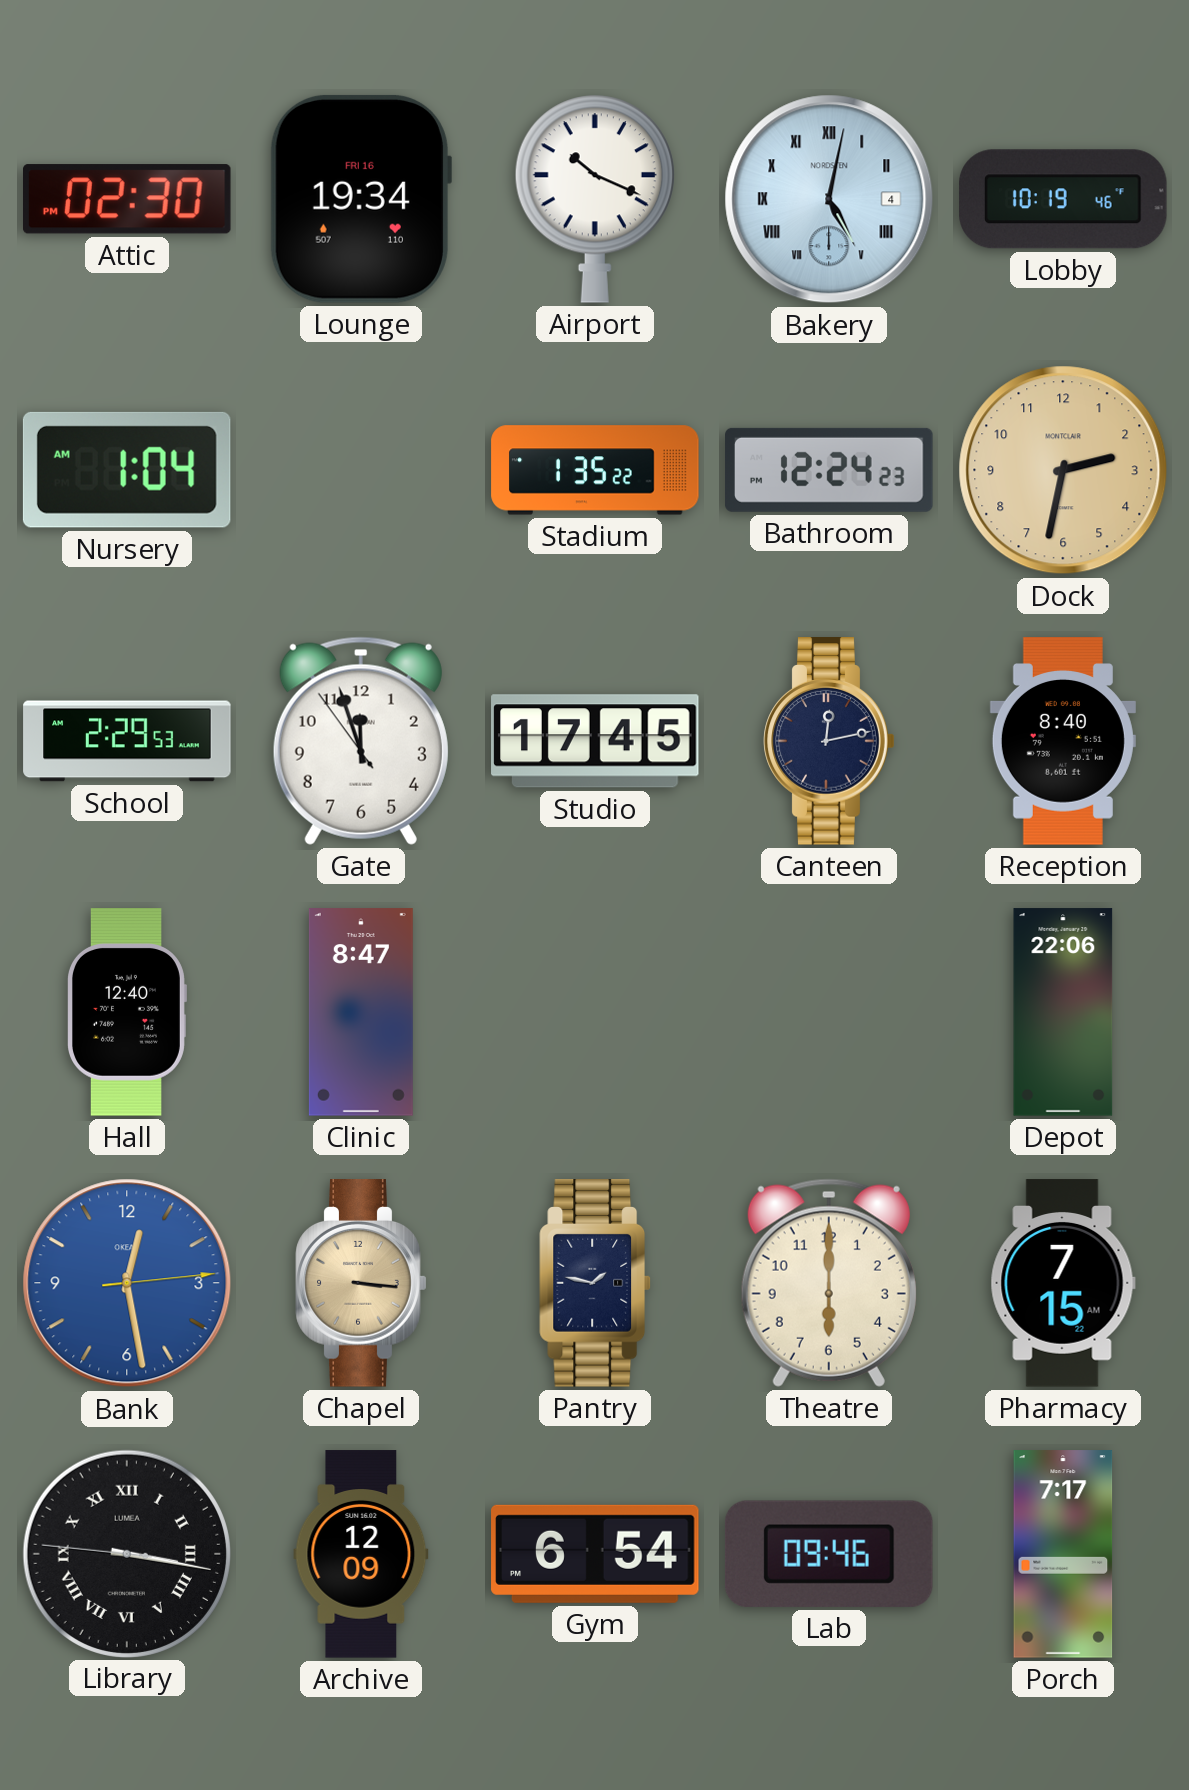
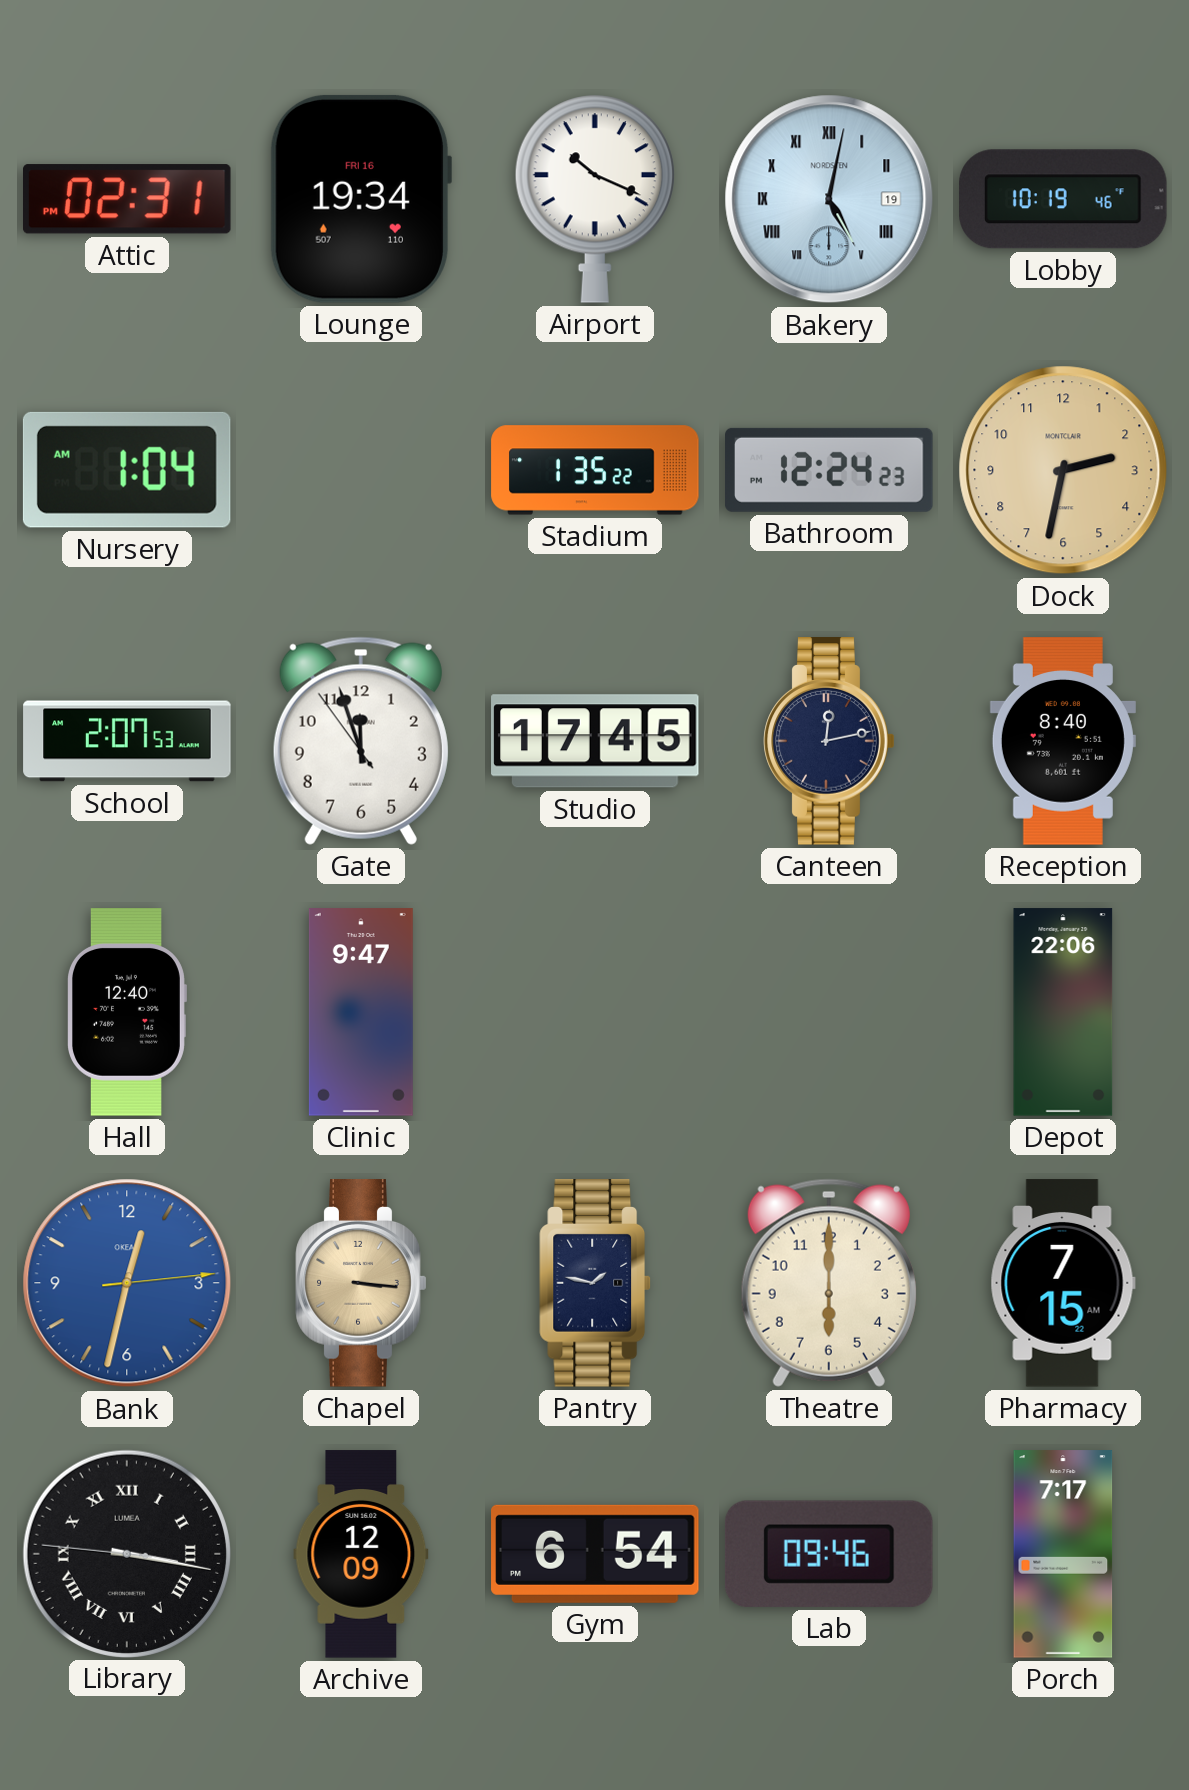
Attic: 02:30 -> 02:31
Bakery date: 4 -> 19
School: 2:29 -> 2:07
Clinic: 8:47 -> 9:47
Bank: 12:28 -> 12:32
